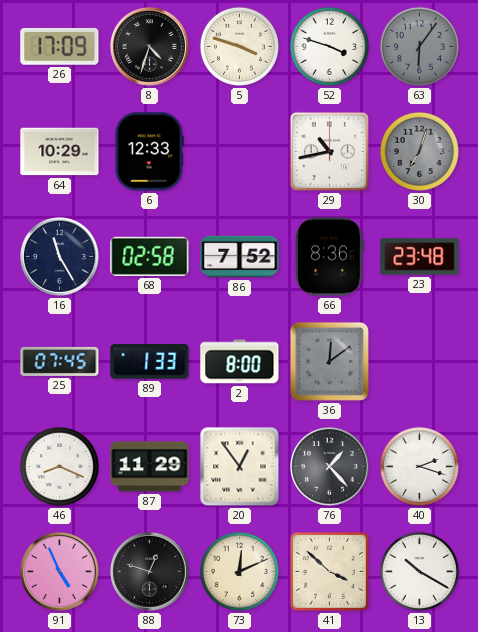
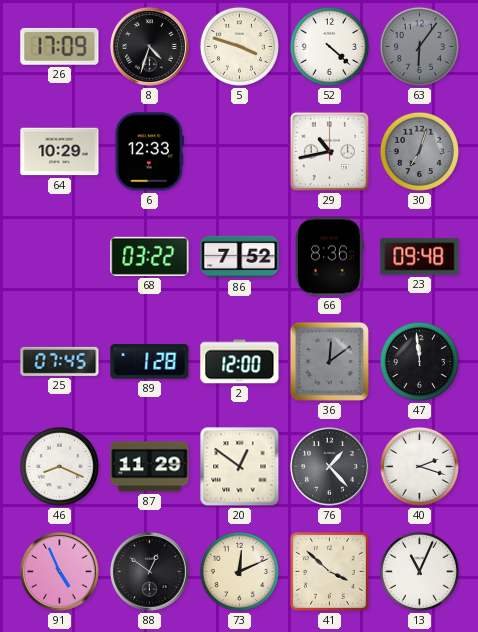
52: 3:48 -> 4:22
16: 11:25 -> none
68: 02:58 -> 03:22
23: 23:48 -> 09:48
89: 1:33 -> 1:28
2: 8:00 -> 12:00
47: none -> 11:59
20: 12:54 -> 12:51
88: 12:48 -> 12:51
13: 10:20 -> 11:04
